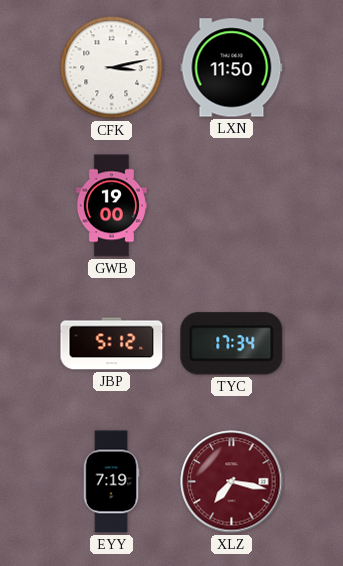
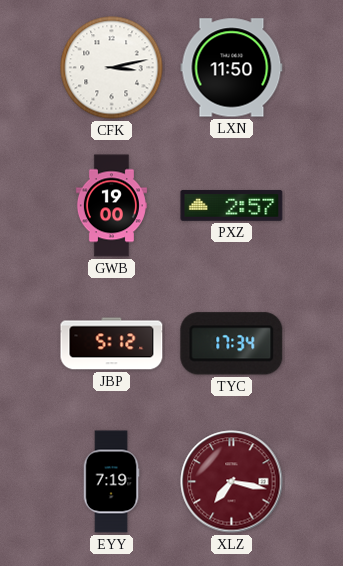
PXZ: none -> 2:57
